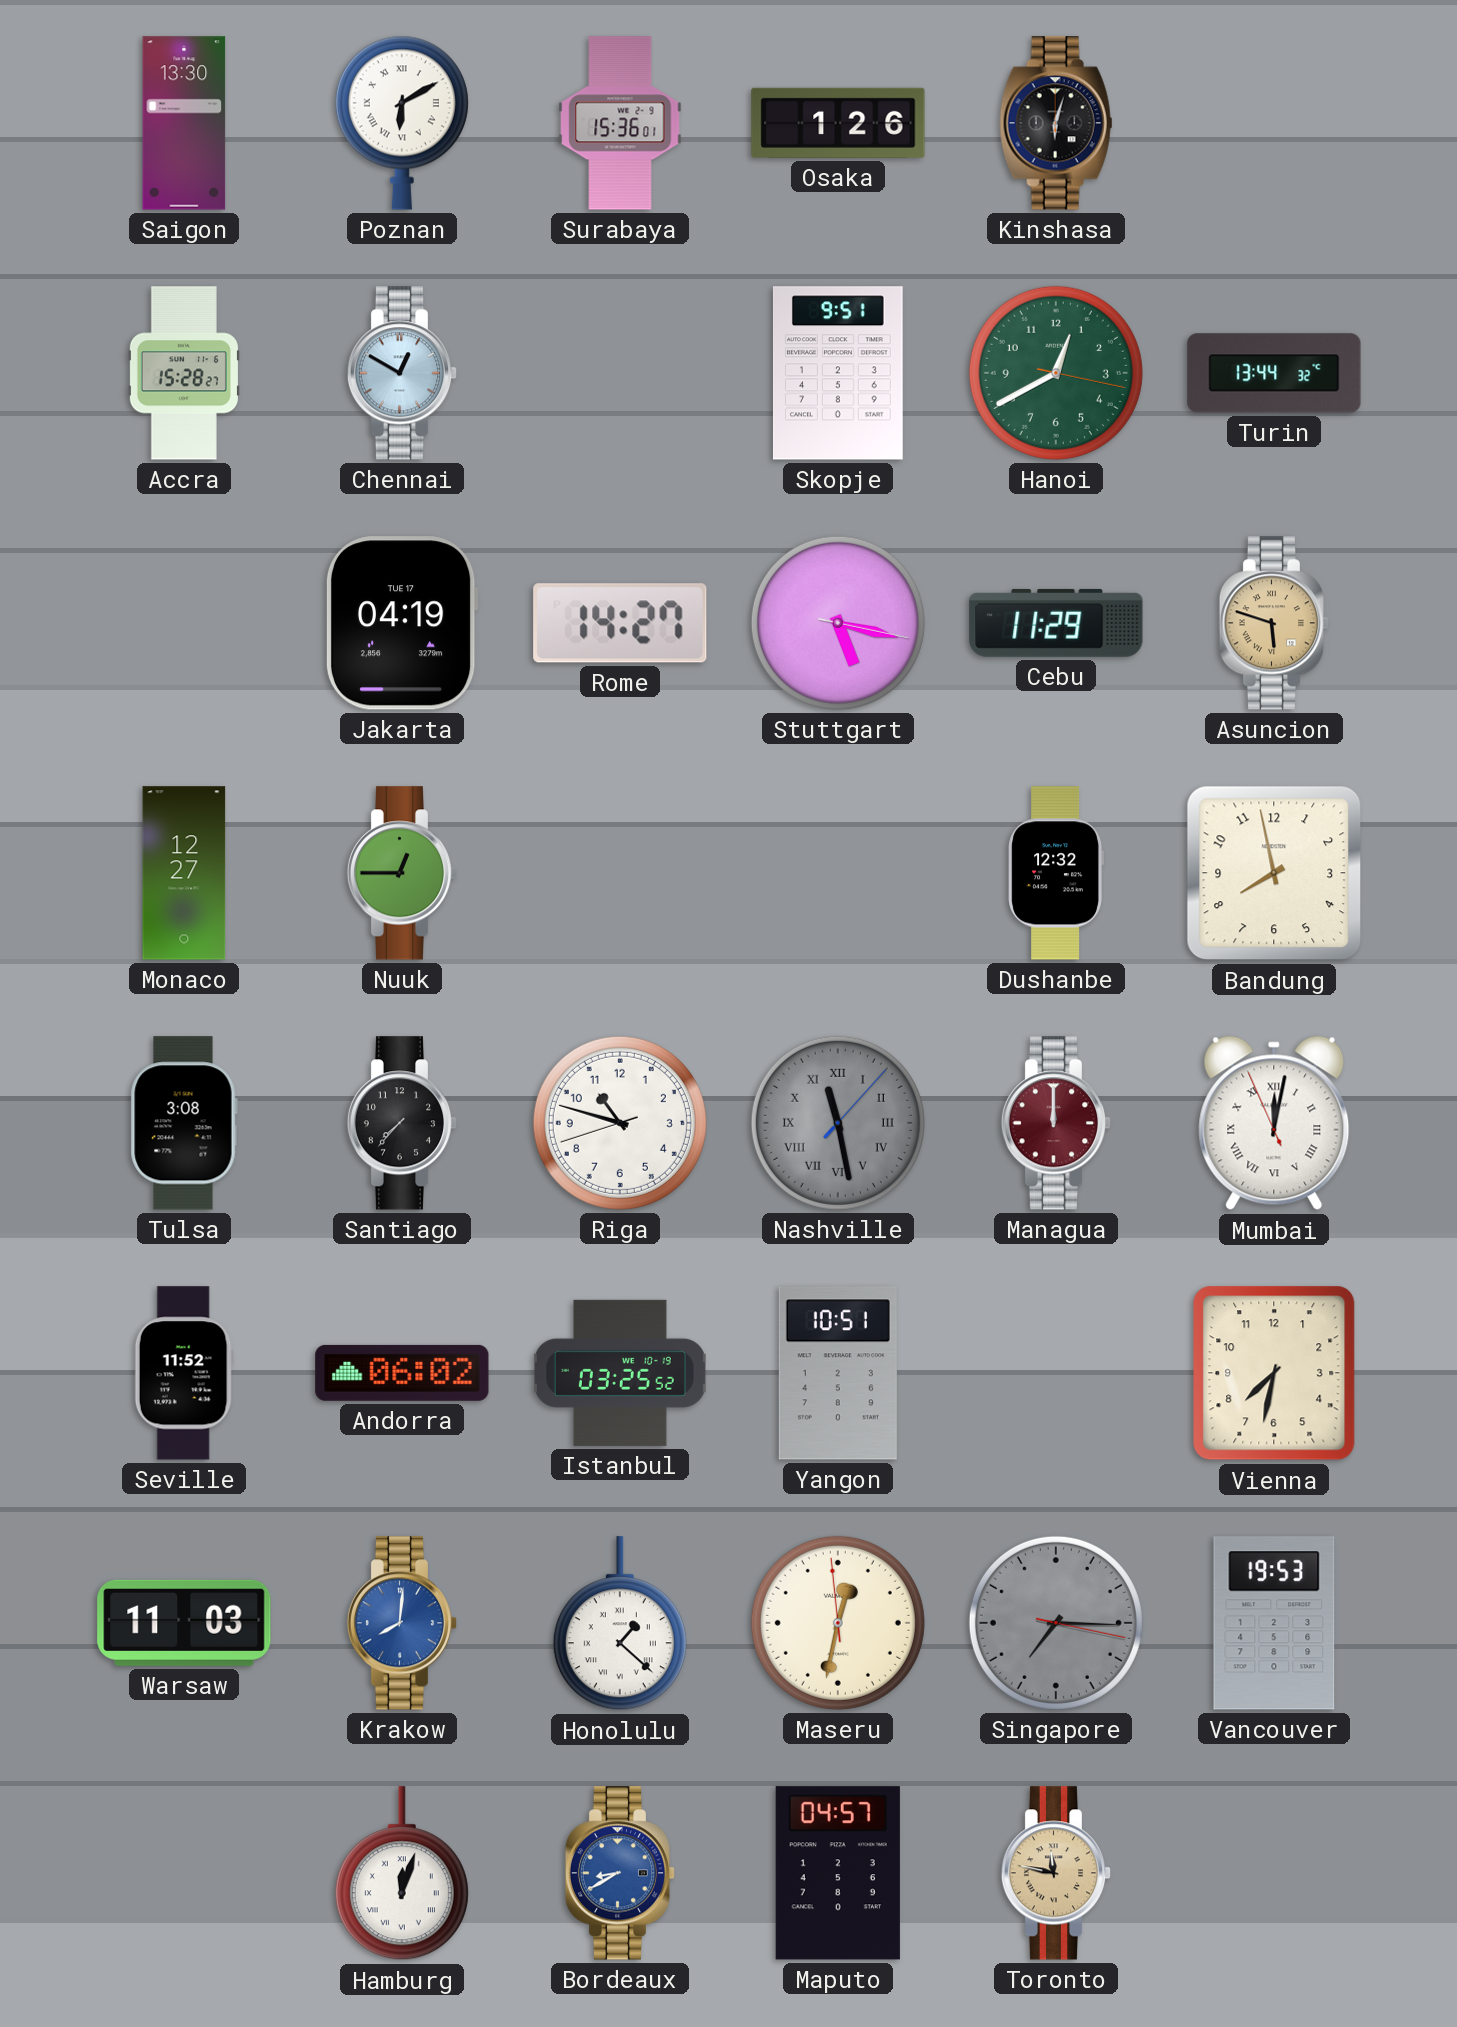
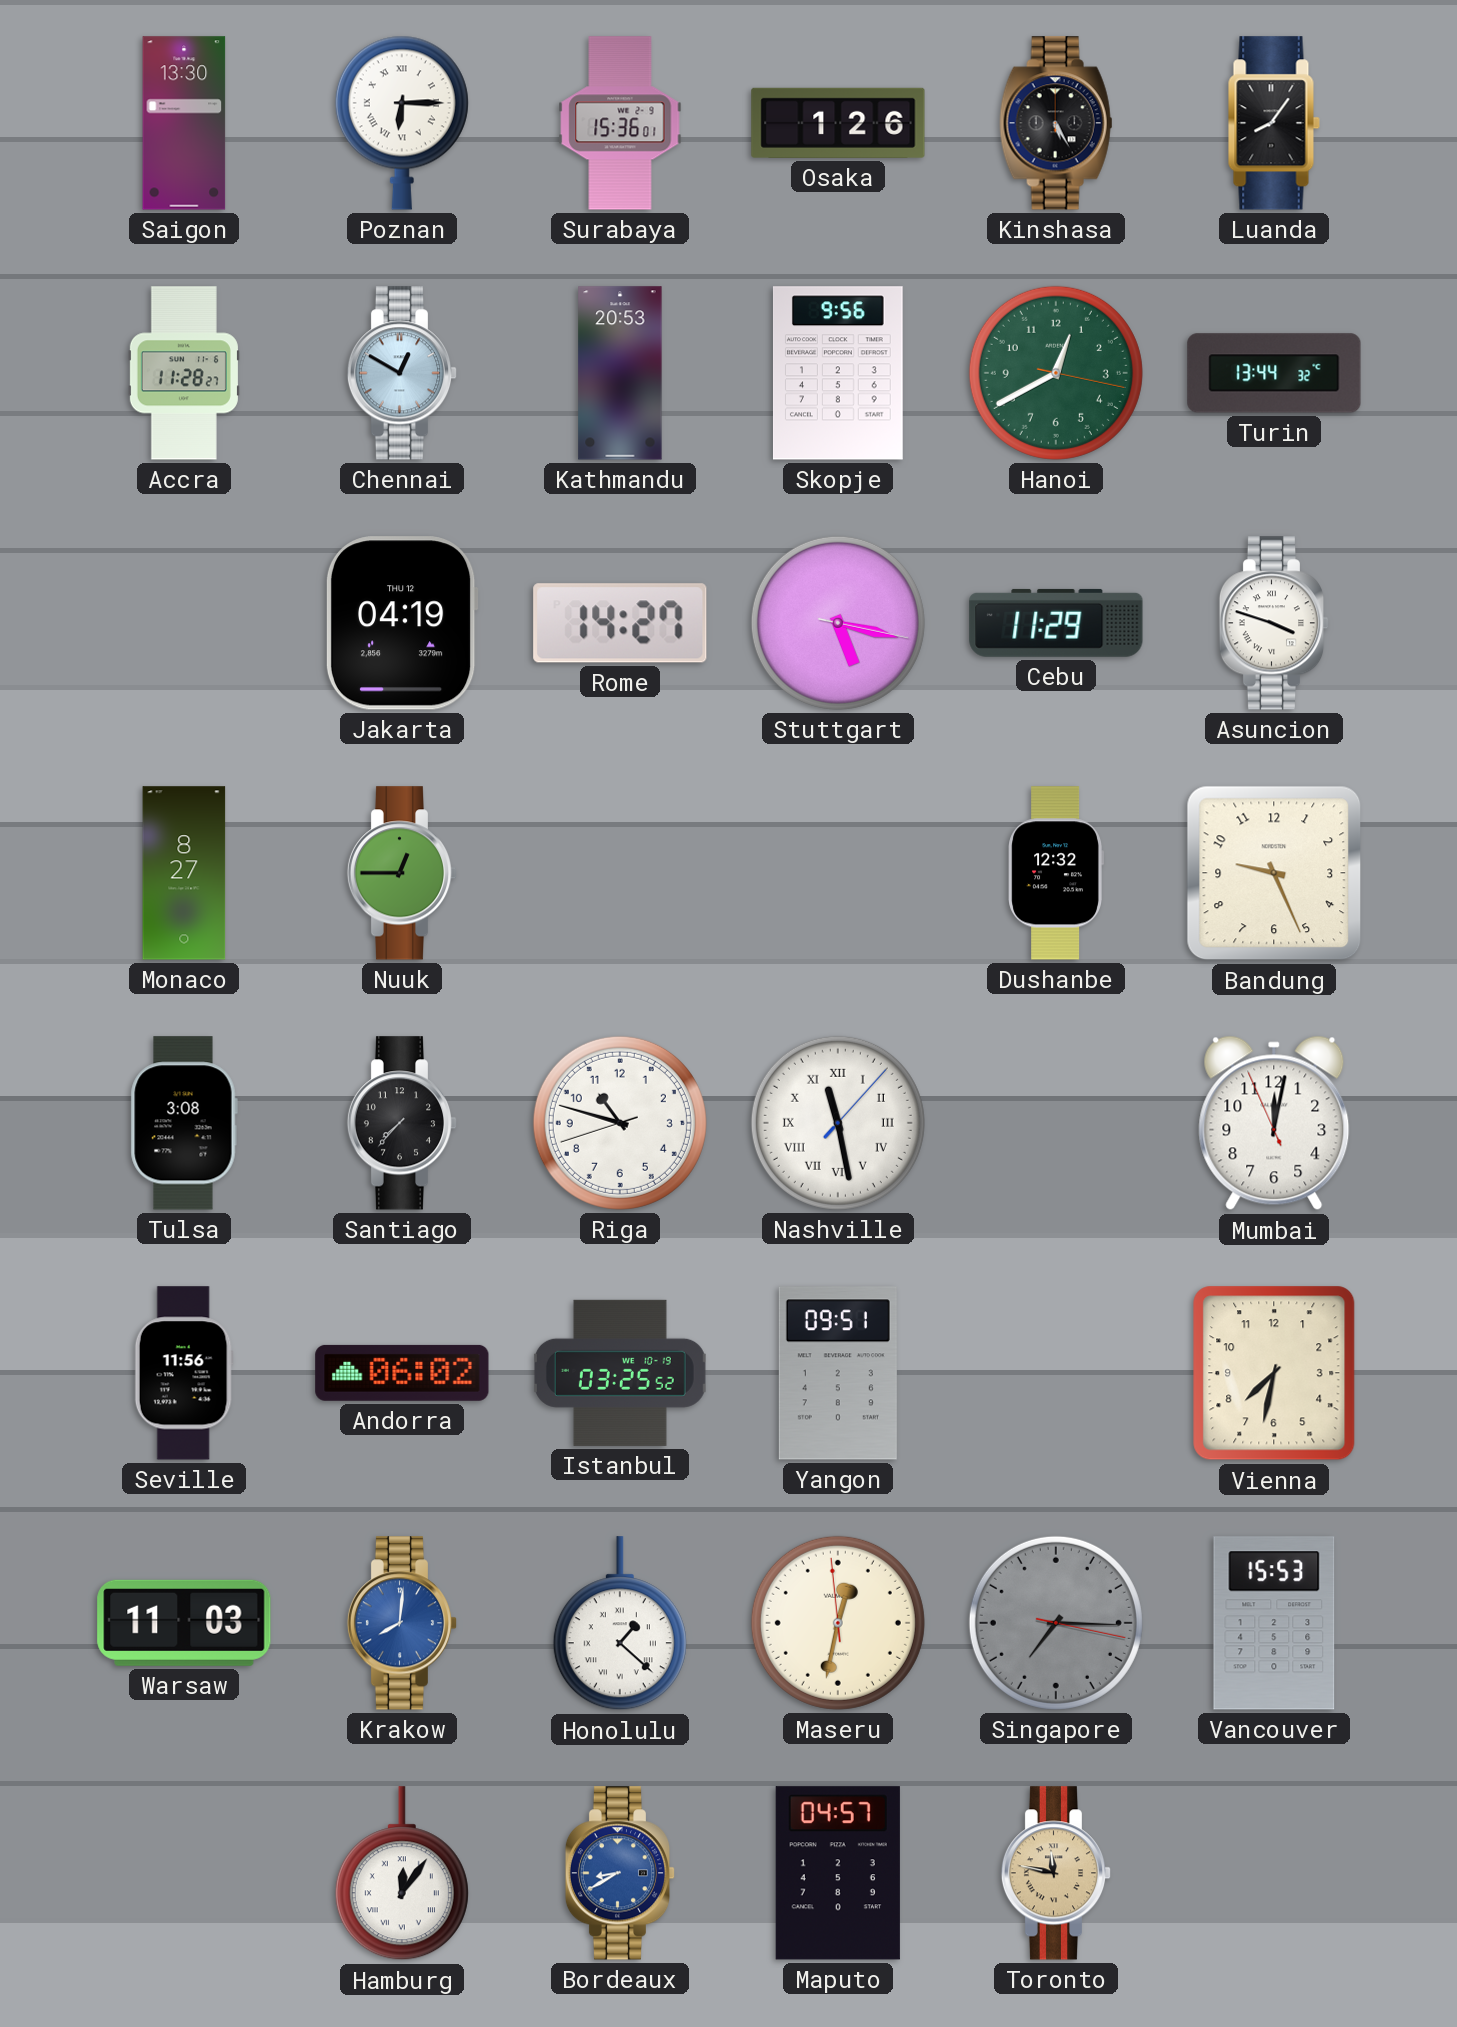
Poznan: 6:10 -> 6:15
Kinshasa: 6:03 -> 5:25
Luanda: none -> 8:06
Accra: 15:28 -> 11:28
Kathmandu: none -> 20:53
Skopje: 9:51 -> 9:56
Jakarta date: TUE 17 -> THU 12
Asuncion: 5:48 -> 3:48
Asuncion dial: champagne -> white
Monaco: 12:27 -> 8:27
Bandung: 7:58 -> 9:26
Nashville dial: grey -> white
Managua: 12:00 -> none
Mumbai numerals: Roman -> Arabic
Seville: 11:52 -> 11:56
Yangon: 10:51 -> 09:51
Vancouver: 19:53 -> 15:53
Hamburg: 12:03 -> 12:06
